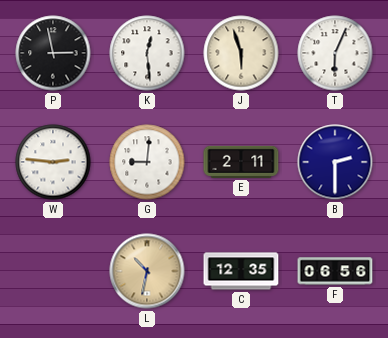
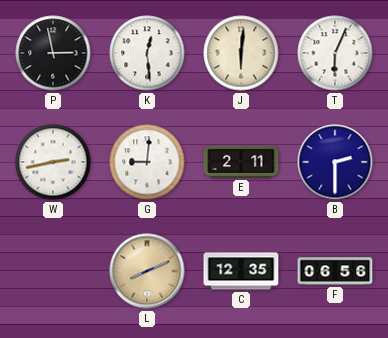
J: 5:57 -> 6:01
W: 2:46 -> 2:43
L: 10:32 -> 8:11
